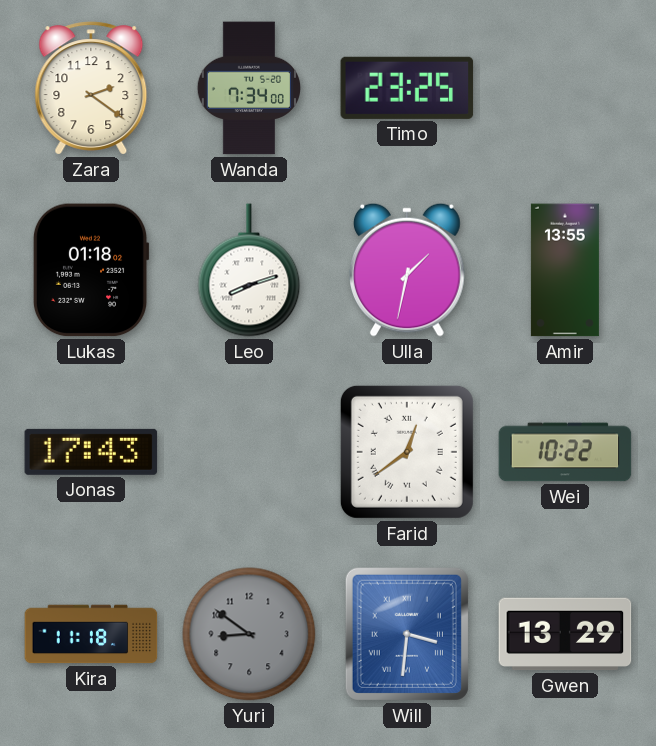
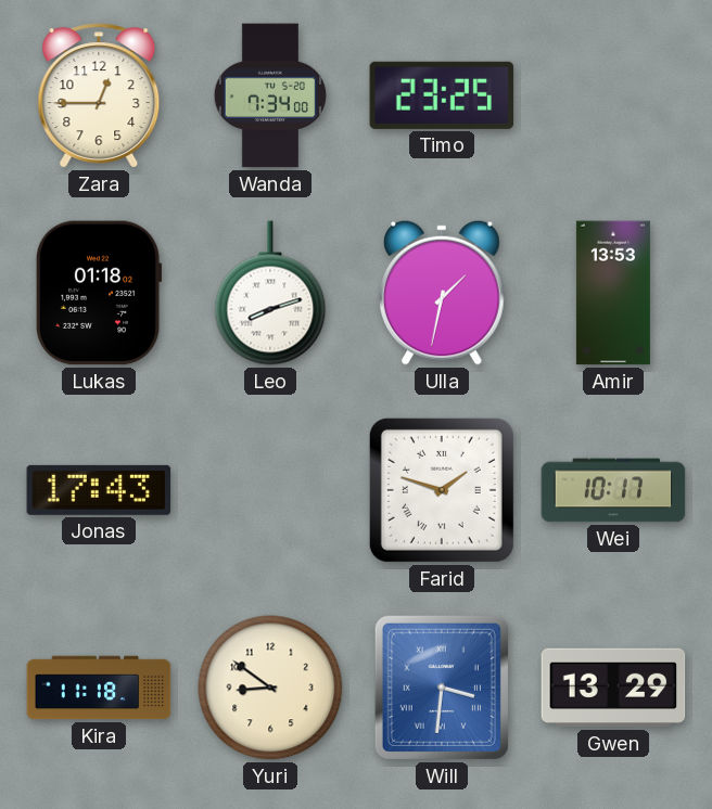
Zara: 2:21 -> 12:45
Amir: 13:55 -> 13:53
Farid: 12:39 -> 1:48
Wei: 10:22 -> 10:17
Yuri dial: grey -> cream
